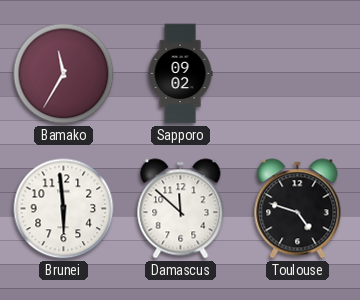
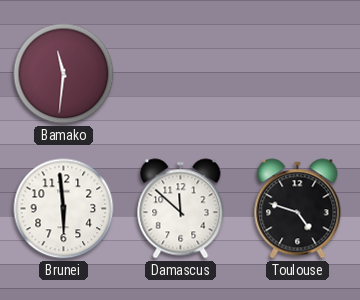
Bamako: 11:35 -> 11:31
Sapporo: 09:02 -> none
